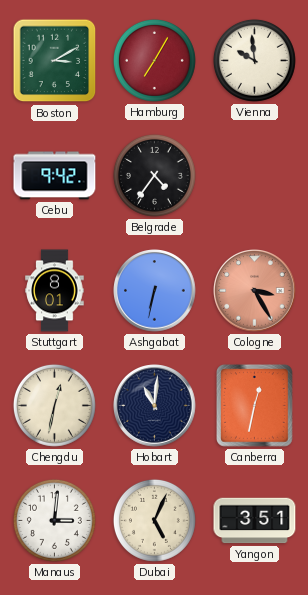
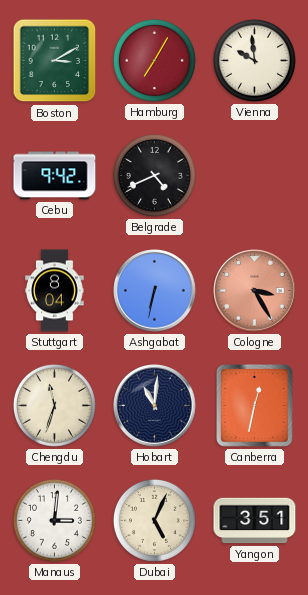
Belgrade: 4:36 -> 4:41
Stuttgart: 8:01 -> 8:04
Chengdu: 12:32 -> 11:33
